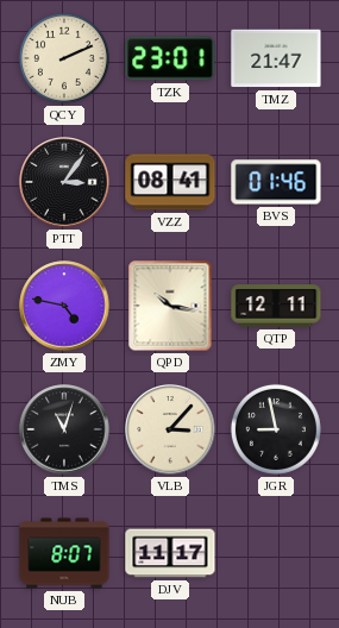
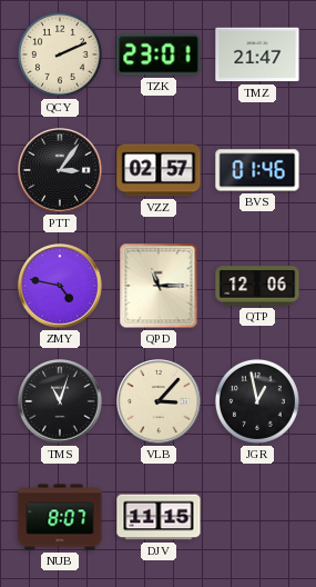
VZZ: 08:41 -> 02:57
QPD: 10:17 -> 11:15
QTP: 12:11 -> 12:06
JGR: 8:58 -> 12:58
DJV: 11:17 -> 11:15
